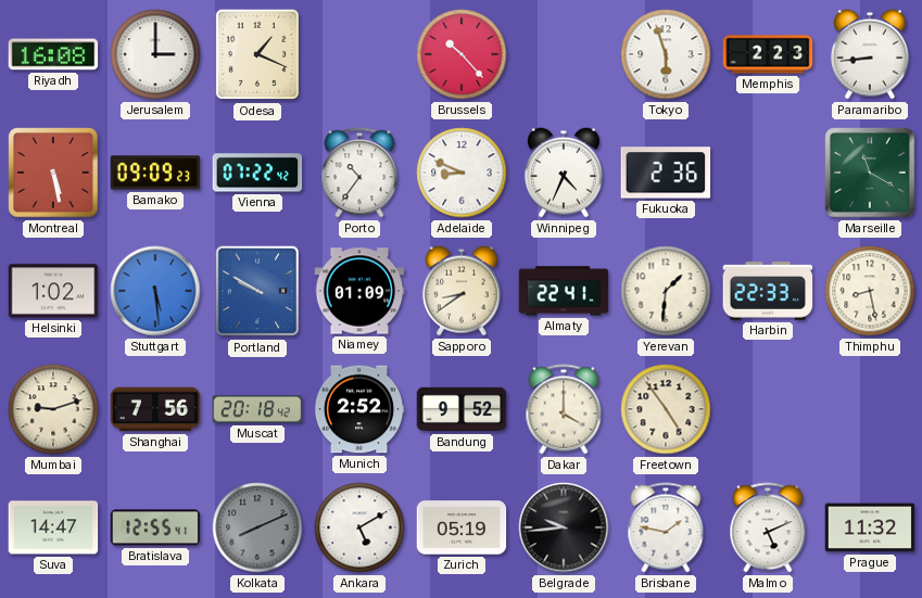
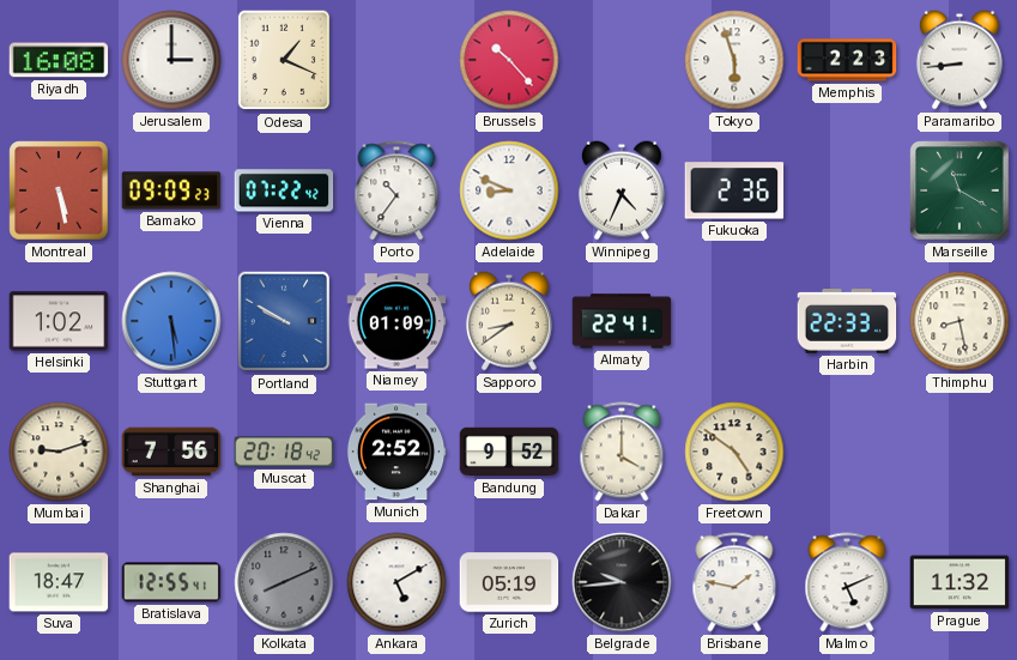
Yerevan: 1:31 -> none
Freetown: 4:54 -> 4:51
Suva: 14:47 -> 18:47
